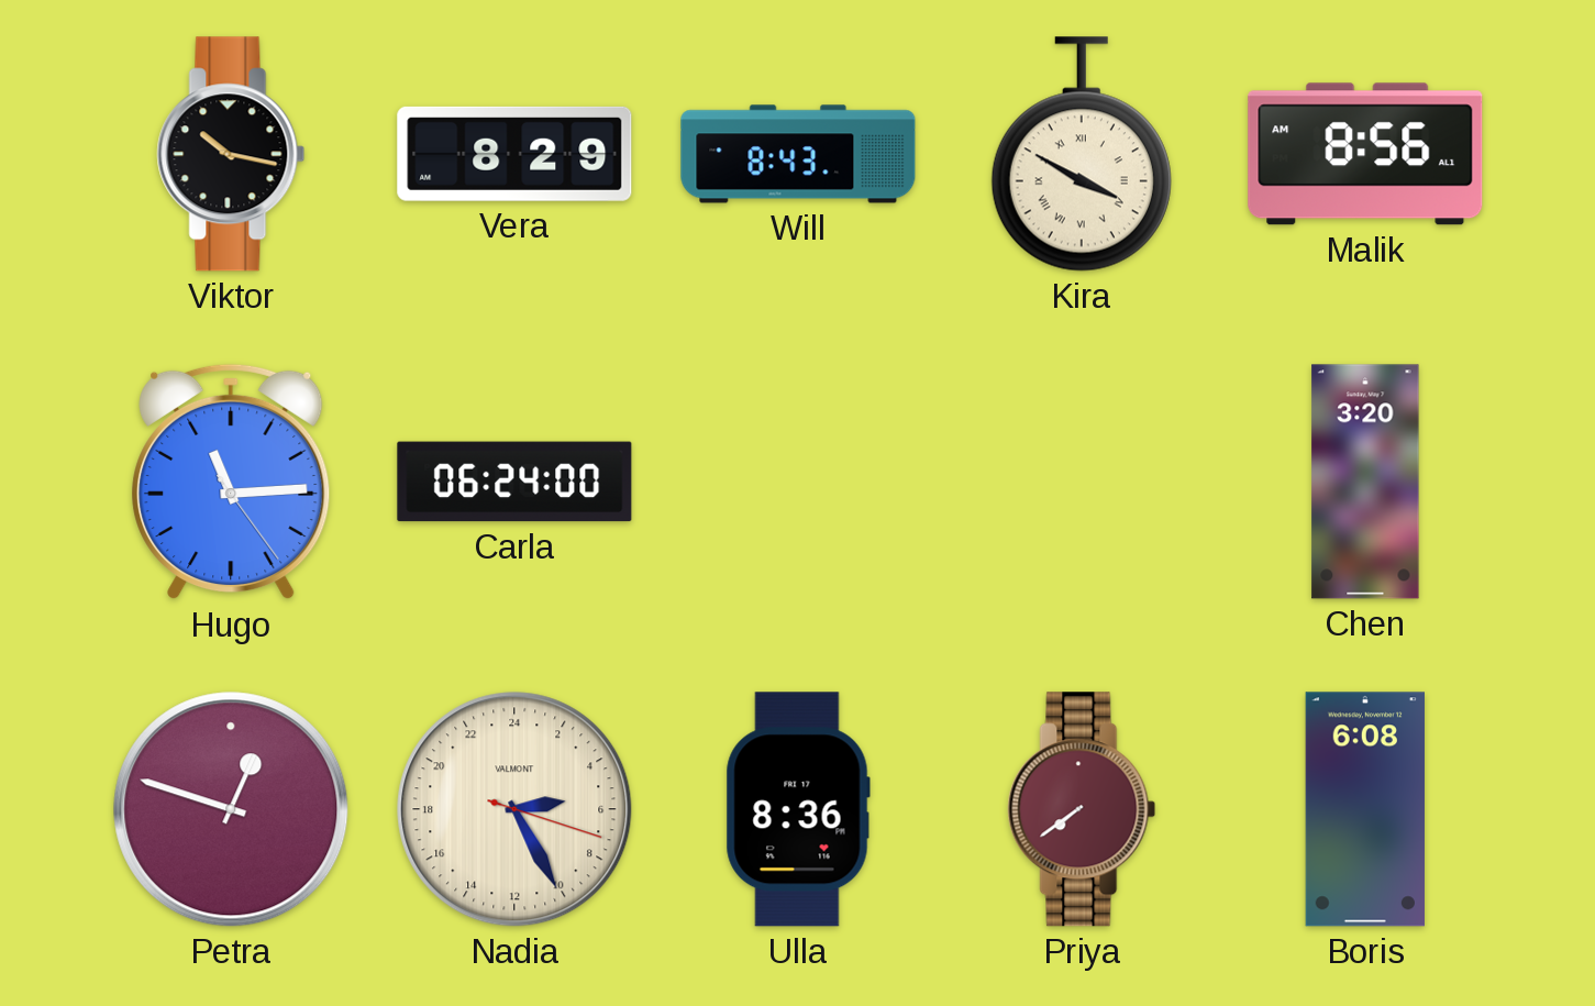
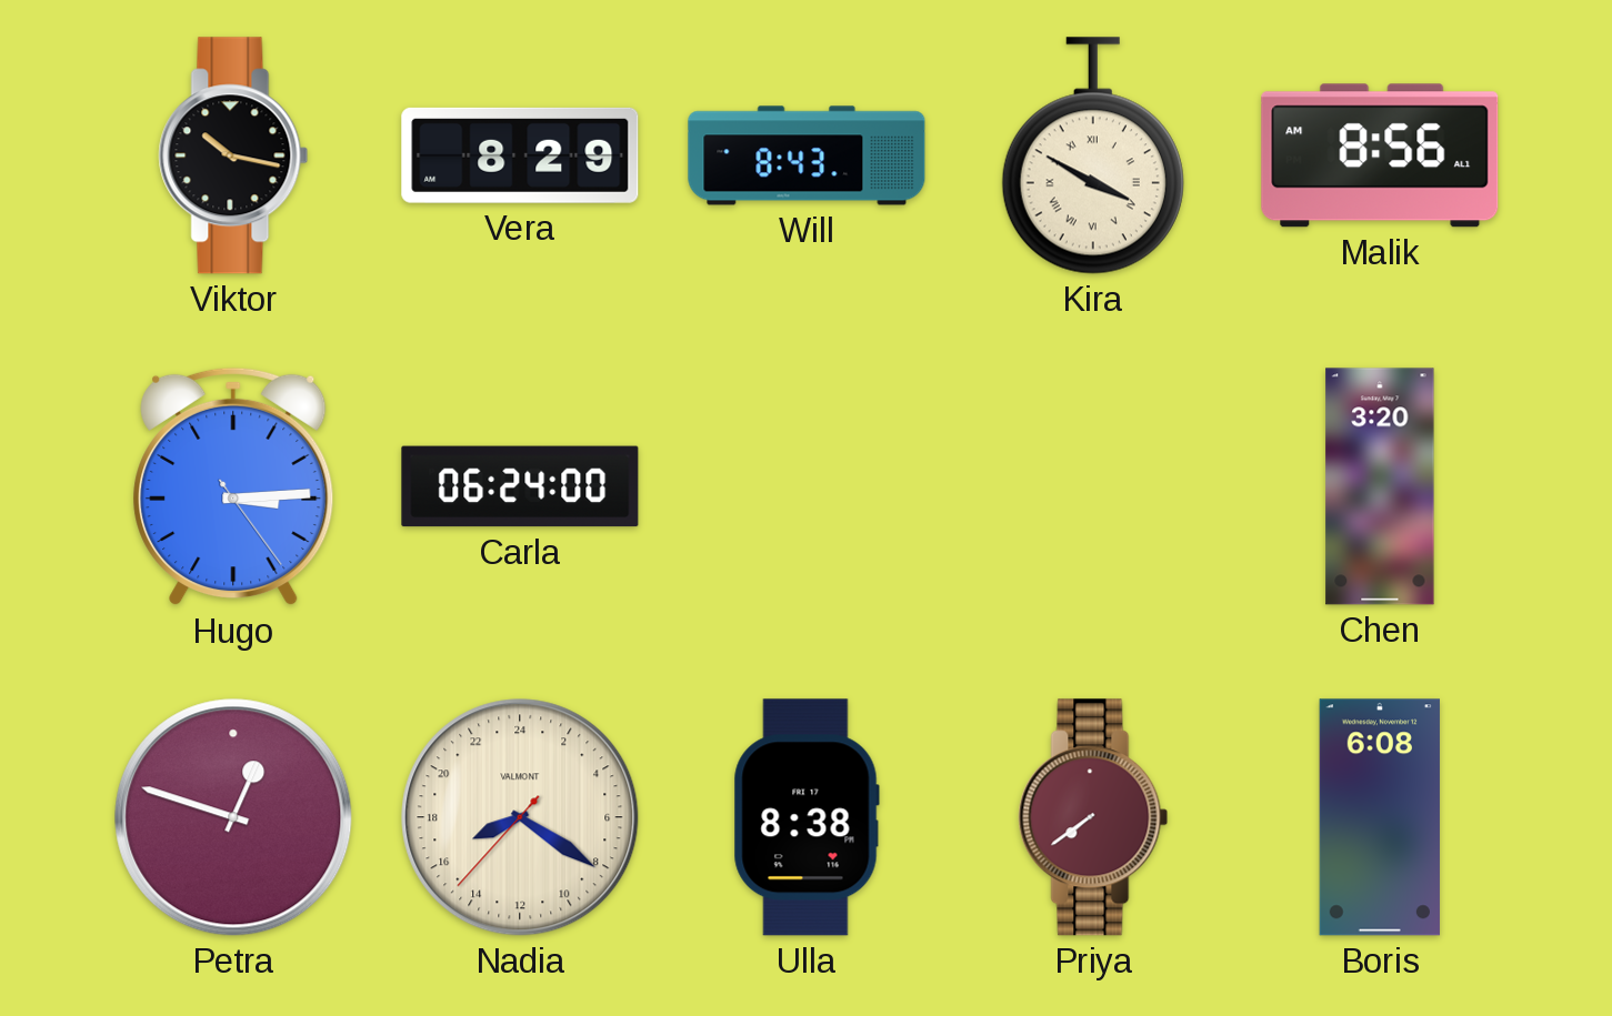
Hugo: 11:14 -> 3:14
Nadia: 5:25 -> 16:20
Ulla: 8:36 -> 8:38
